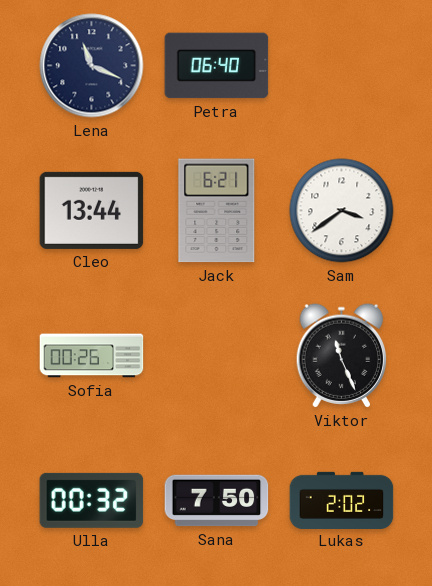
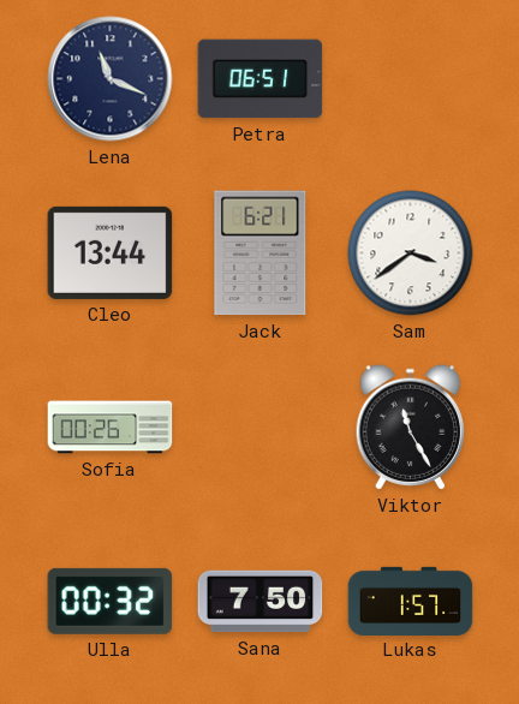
Petra: 06:40 -> 06:51
Viktor: 11:26 -> 11:25
Lukas: 2:02 -> 1:57
